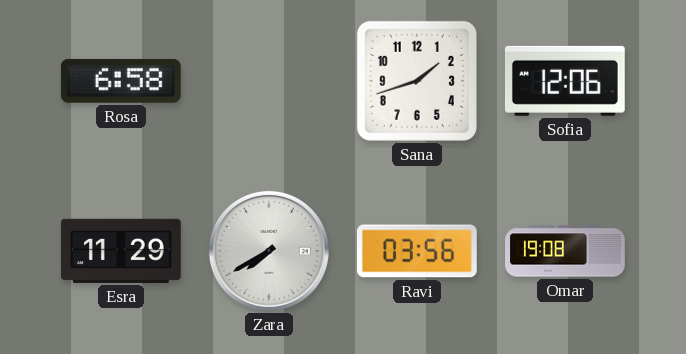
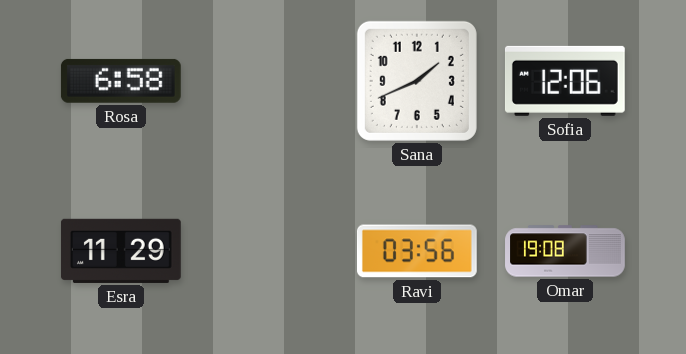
Sana: 1:42 -> 1:41
Zara: 7:40 -> none
